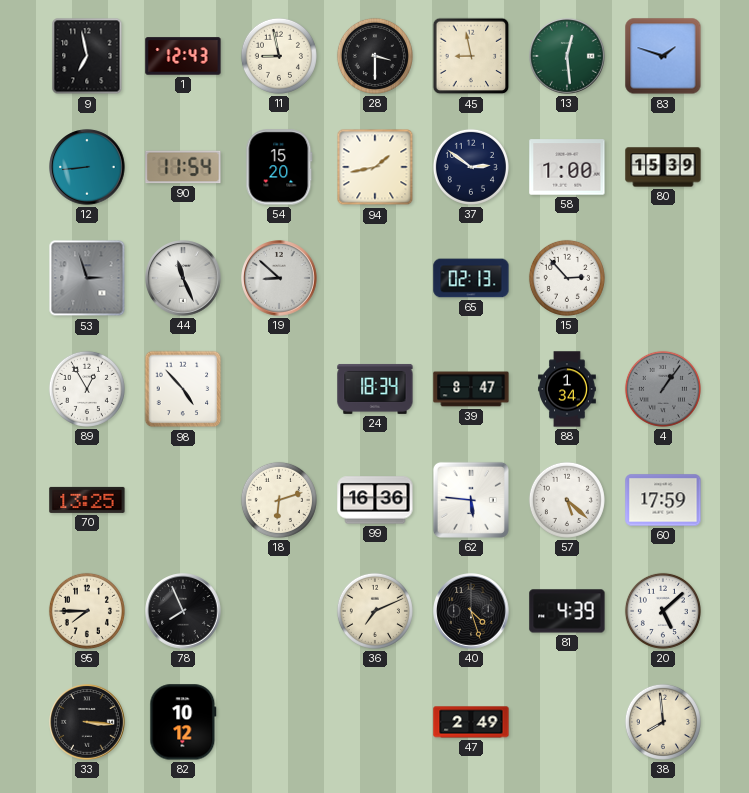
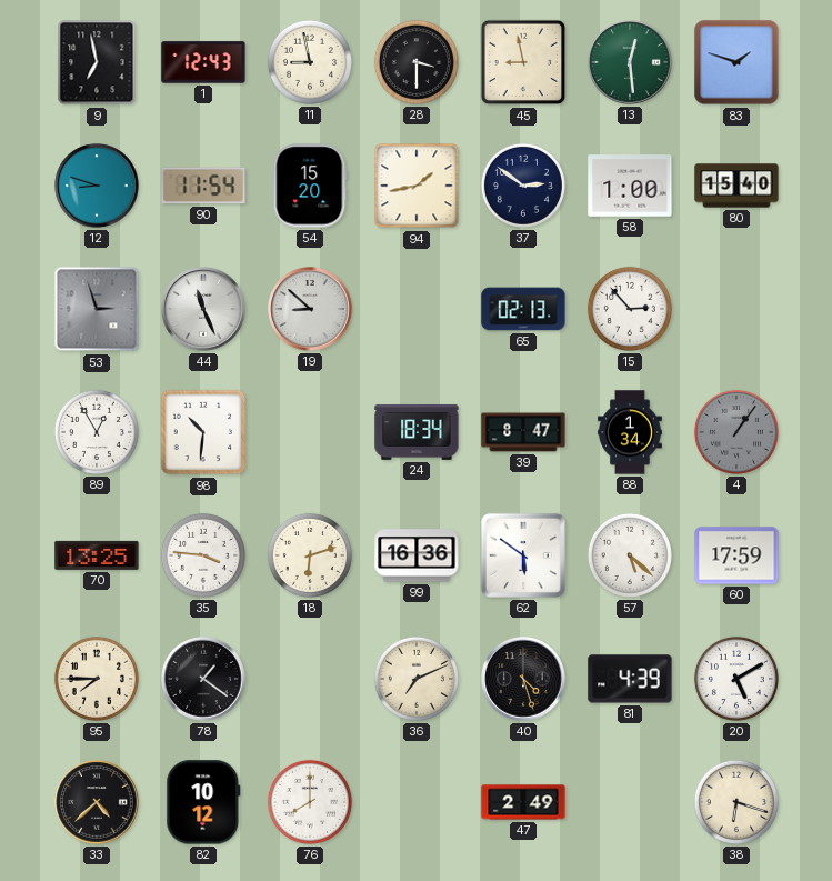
12: 8:44 -> 8:48
80: 15:39 -> 15:40
98: 4:53 -> 10:31
35: none -> 3:46
62: 5:46 -> 5:51
78: 7:56 -> 1:21
20: 5:08 -> 5:10
33: 3:16 -> 4:38
76: none -> 8:00
38: 7:59 -> 6:18
